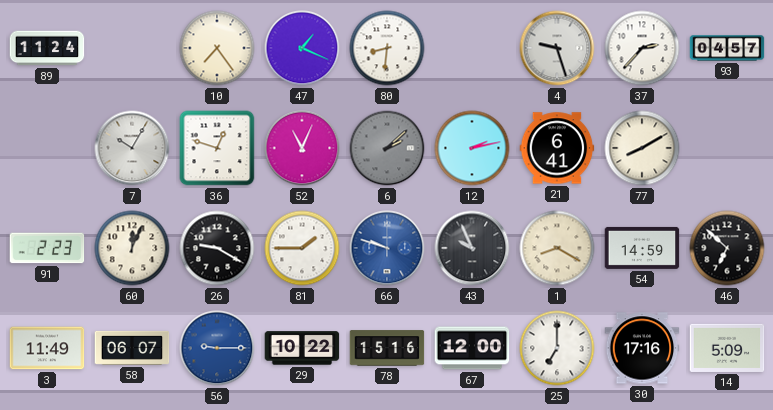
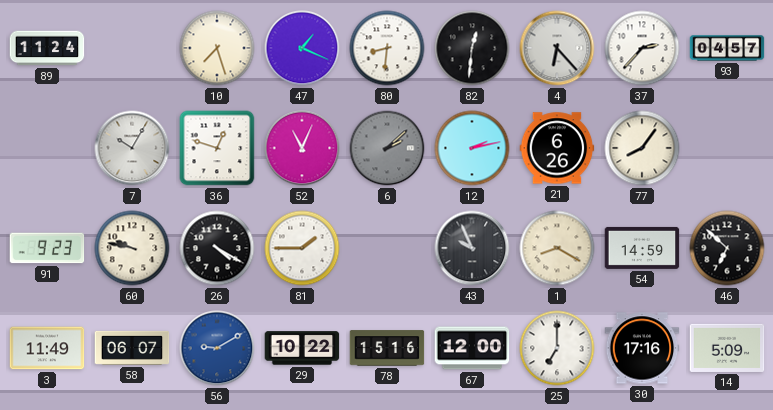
10: 7:24 -> 7:27
82: none -> 12:31
4: 9:27 -> 6:23
21: 6:41 -> 6:26
77: 8:10 -> 8:06
91: 2:23 -> 9:23
60: 12:04 -> 9:47
26: 9:20 -> 4:20
66: 9:48 -> none
56: 9:15 -> 9:10
